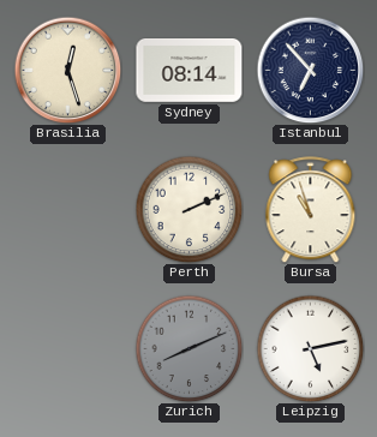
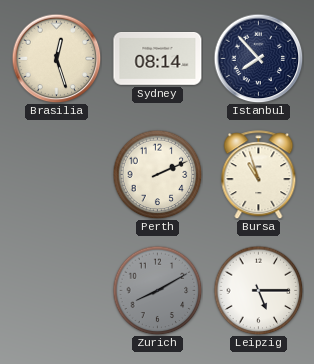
Istanbul: 6:53 -> 7:53
Zurich: 8:11 -> 8:10
Leipzig: 5:13 -> 5:15
